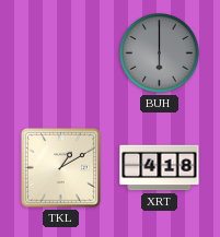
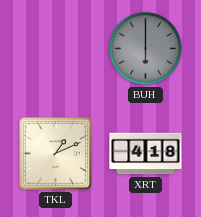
TKL: 1:10 -> 1:11
